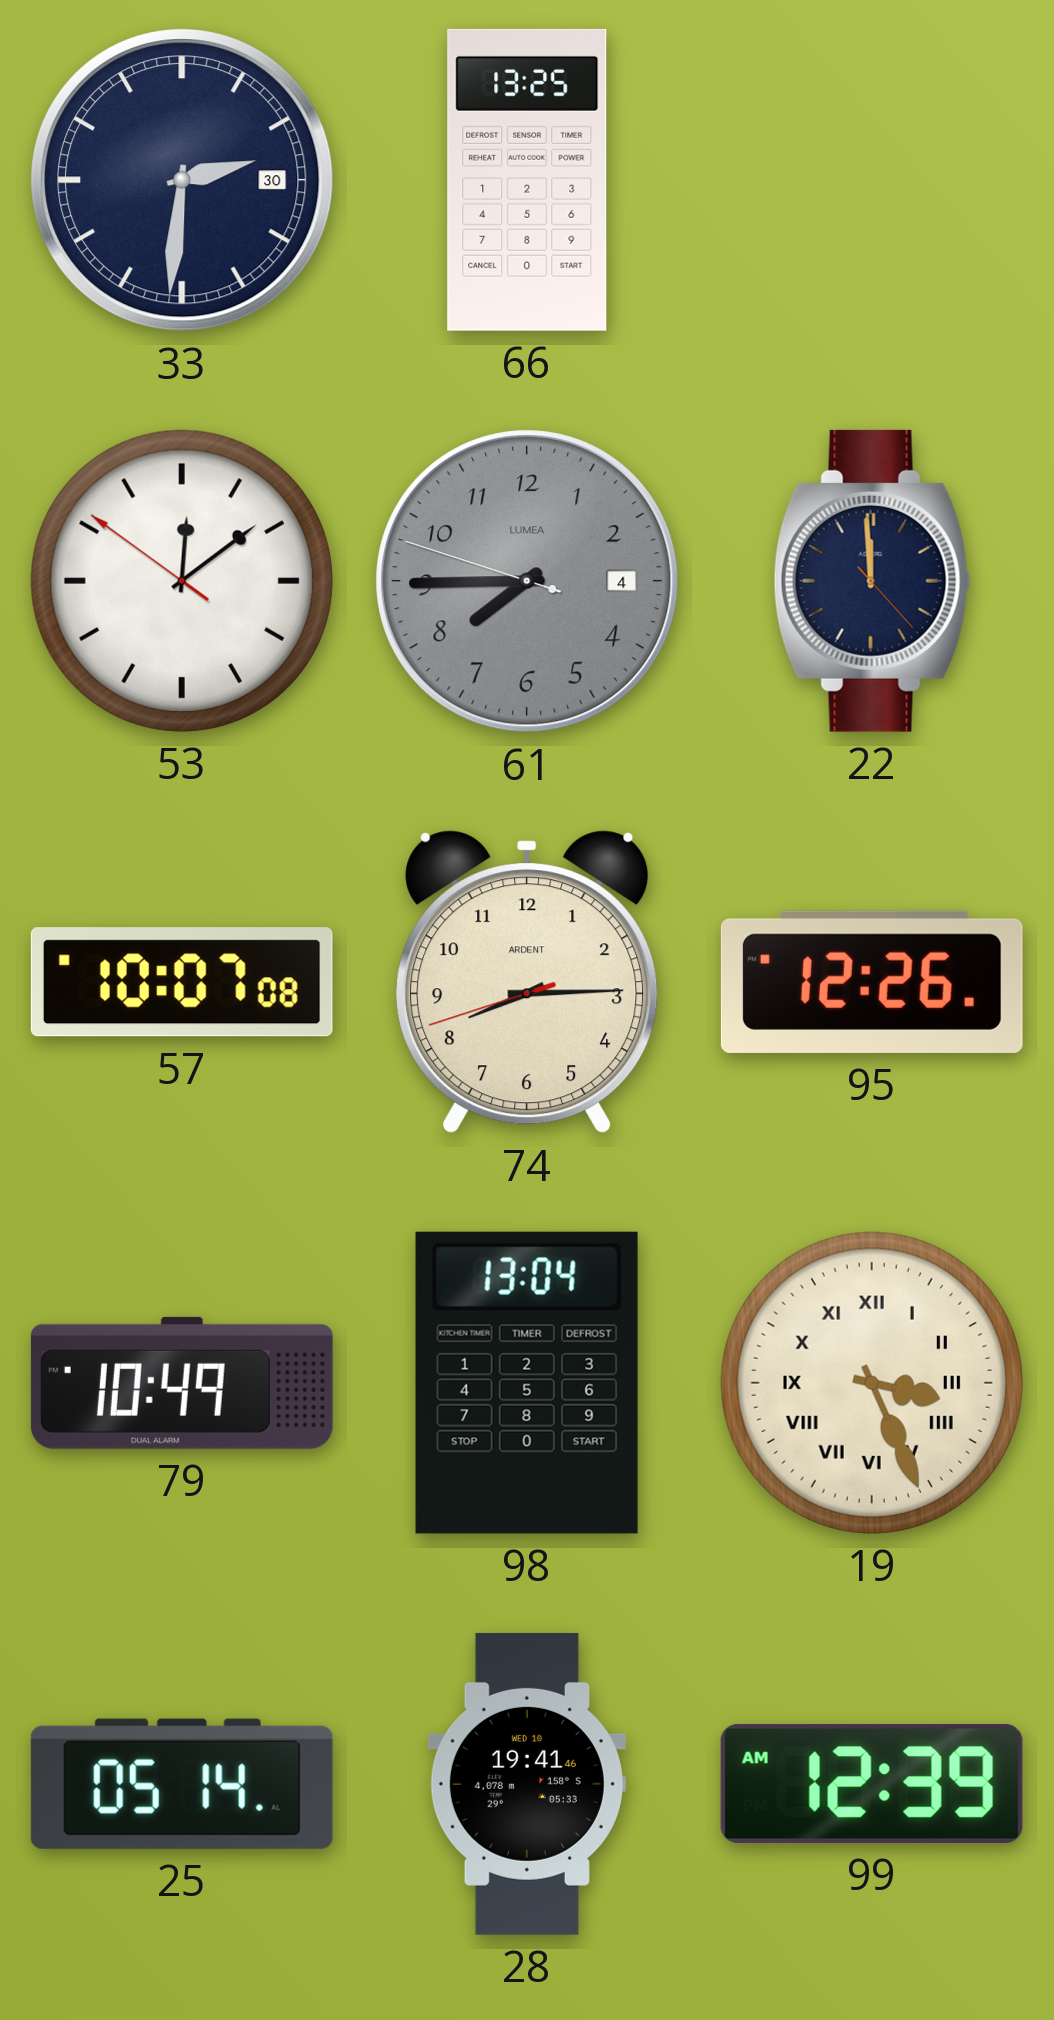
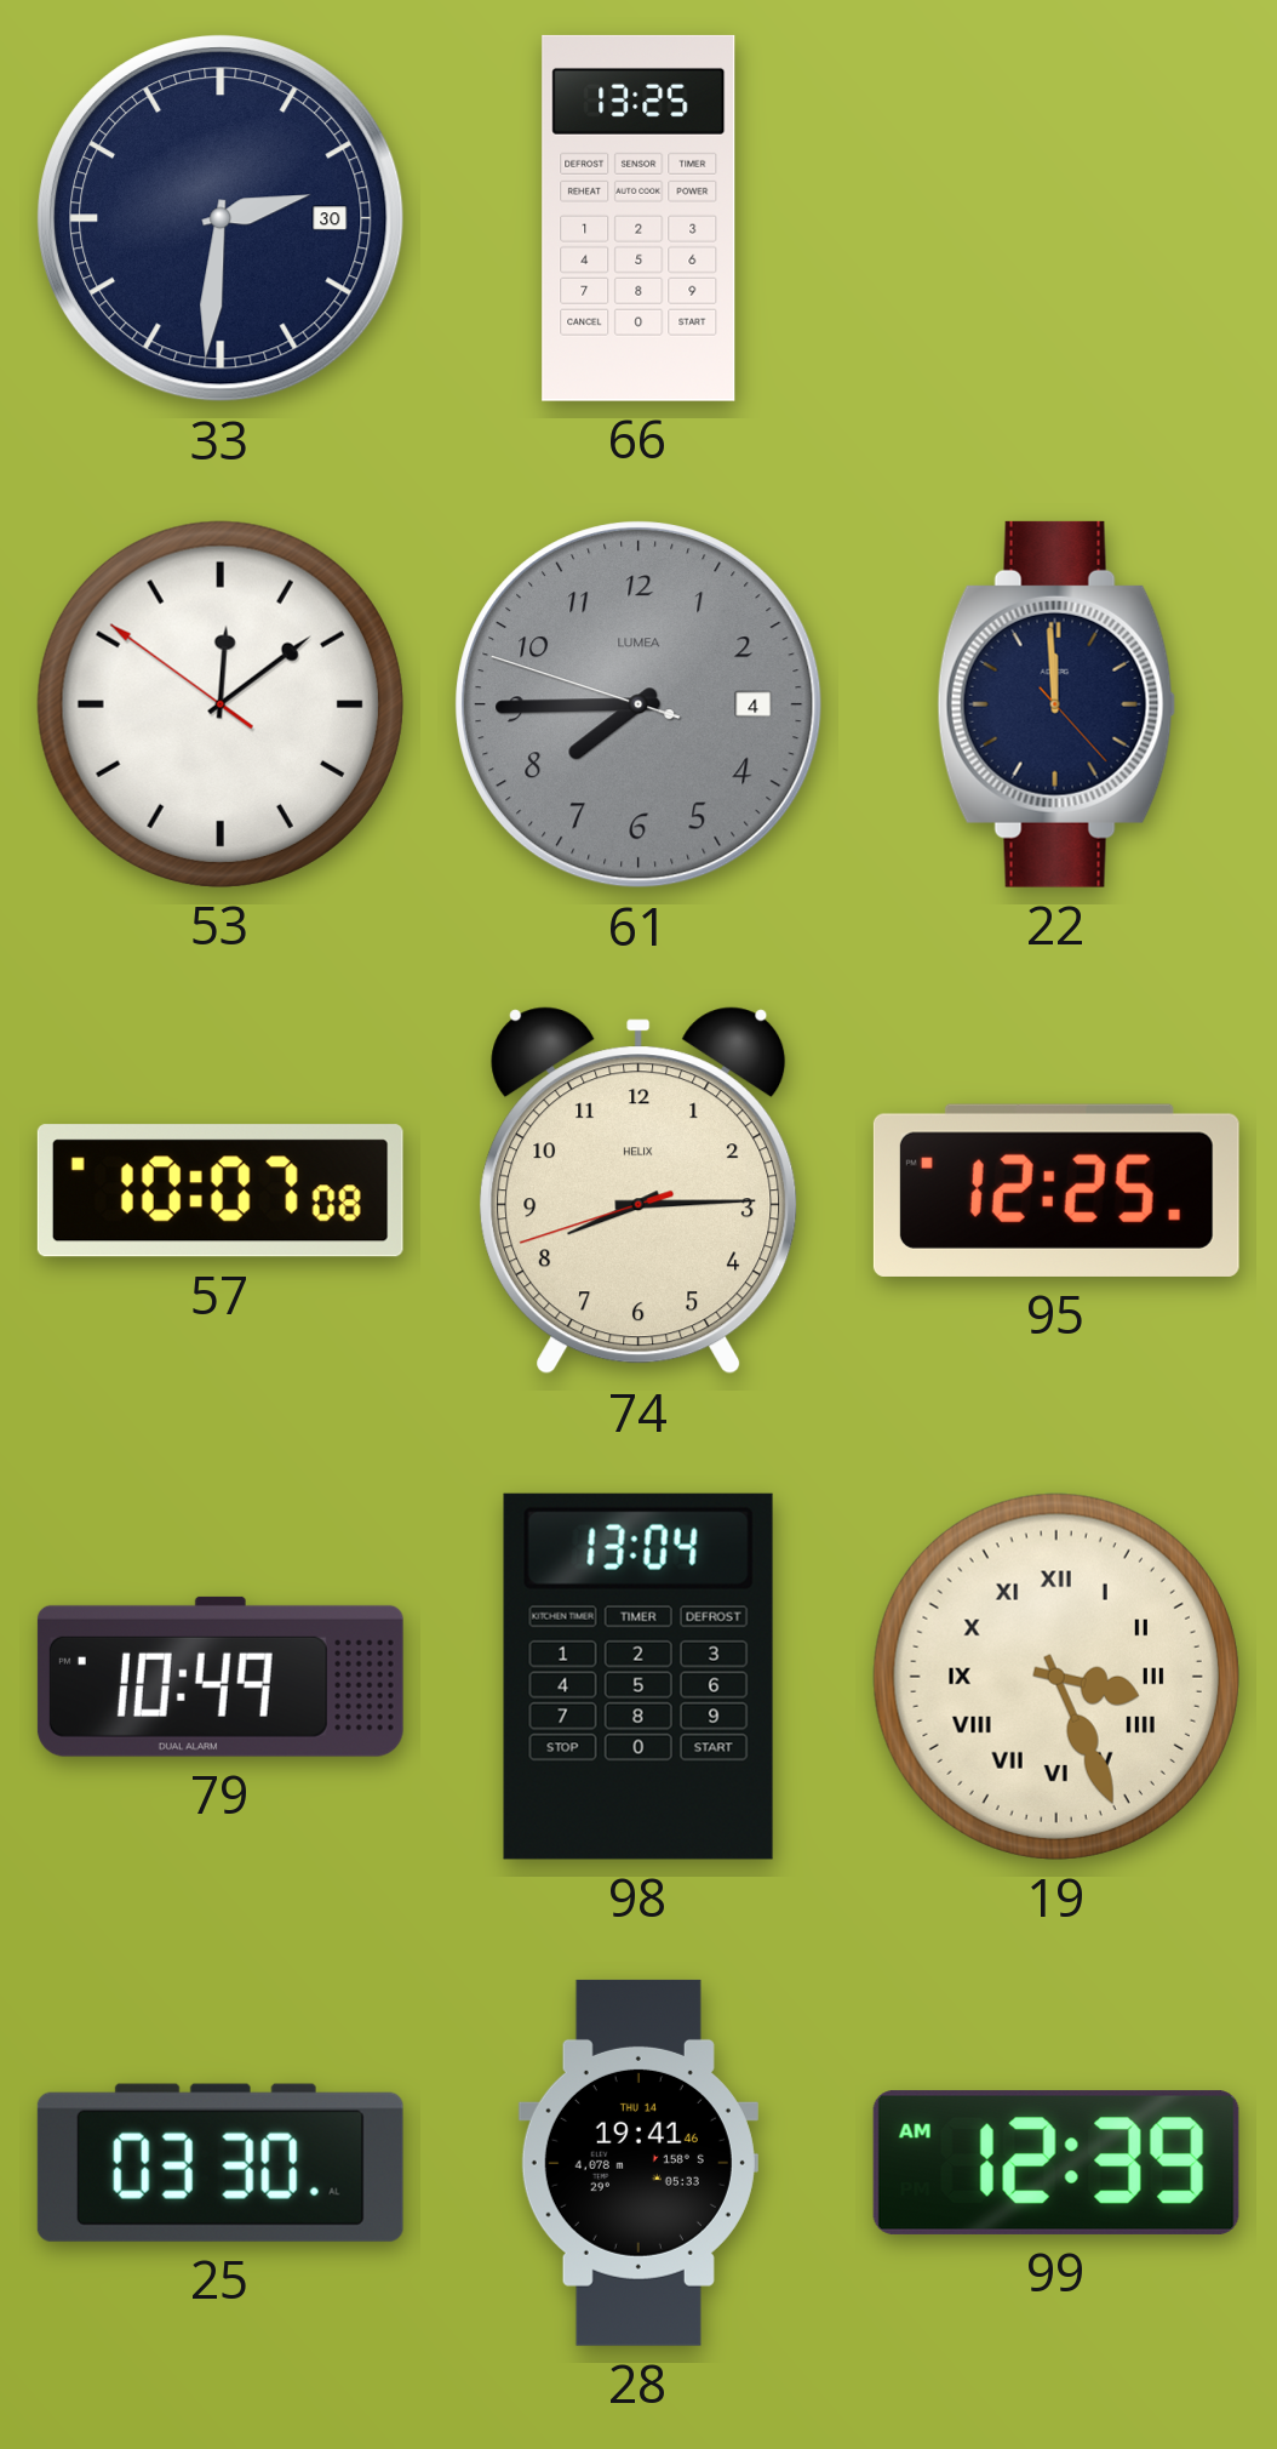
74 brand: ARDENT -> HELIX
95: 12:26 -> 12:25
25: 05:14 -> 03:30
28 date: WED 10 -> THU 14
